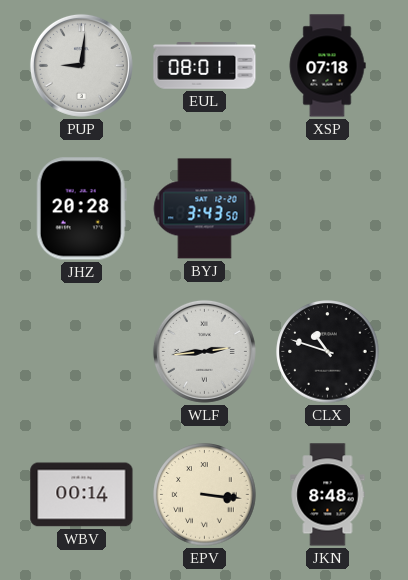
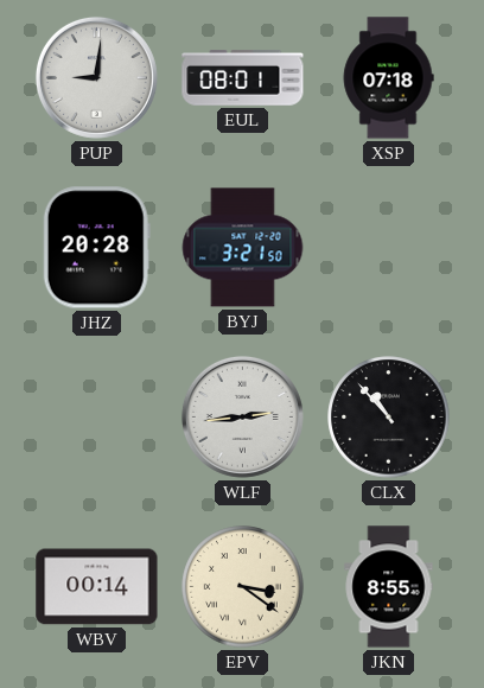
BYJ: 3:43 -> 3:21
CLX: 10:48 -> 10:53
EPV: 3:16 -> 3:21
JKN: 8:48 -> 8:55
